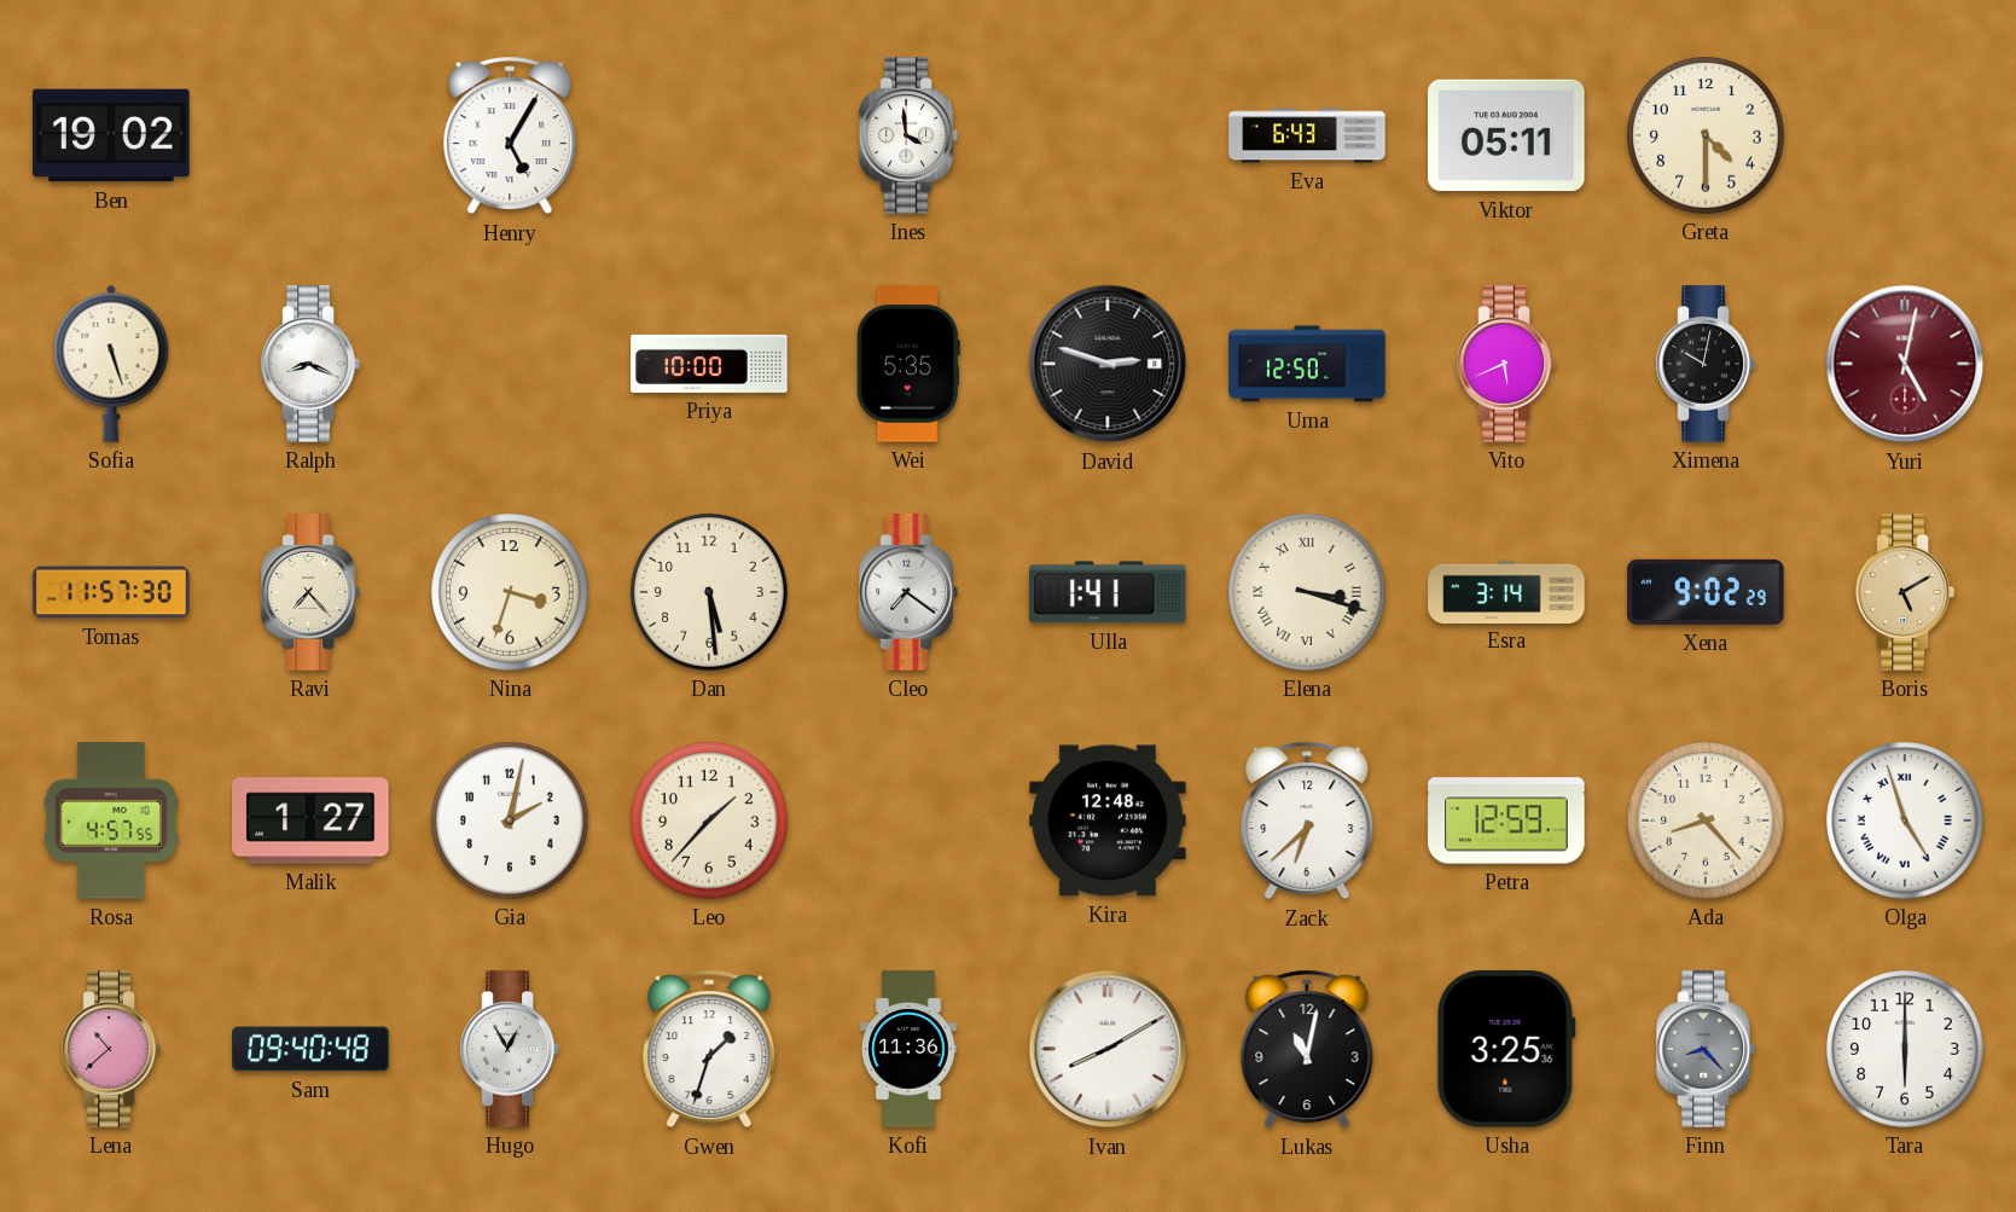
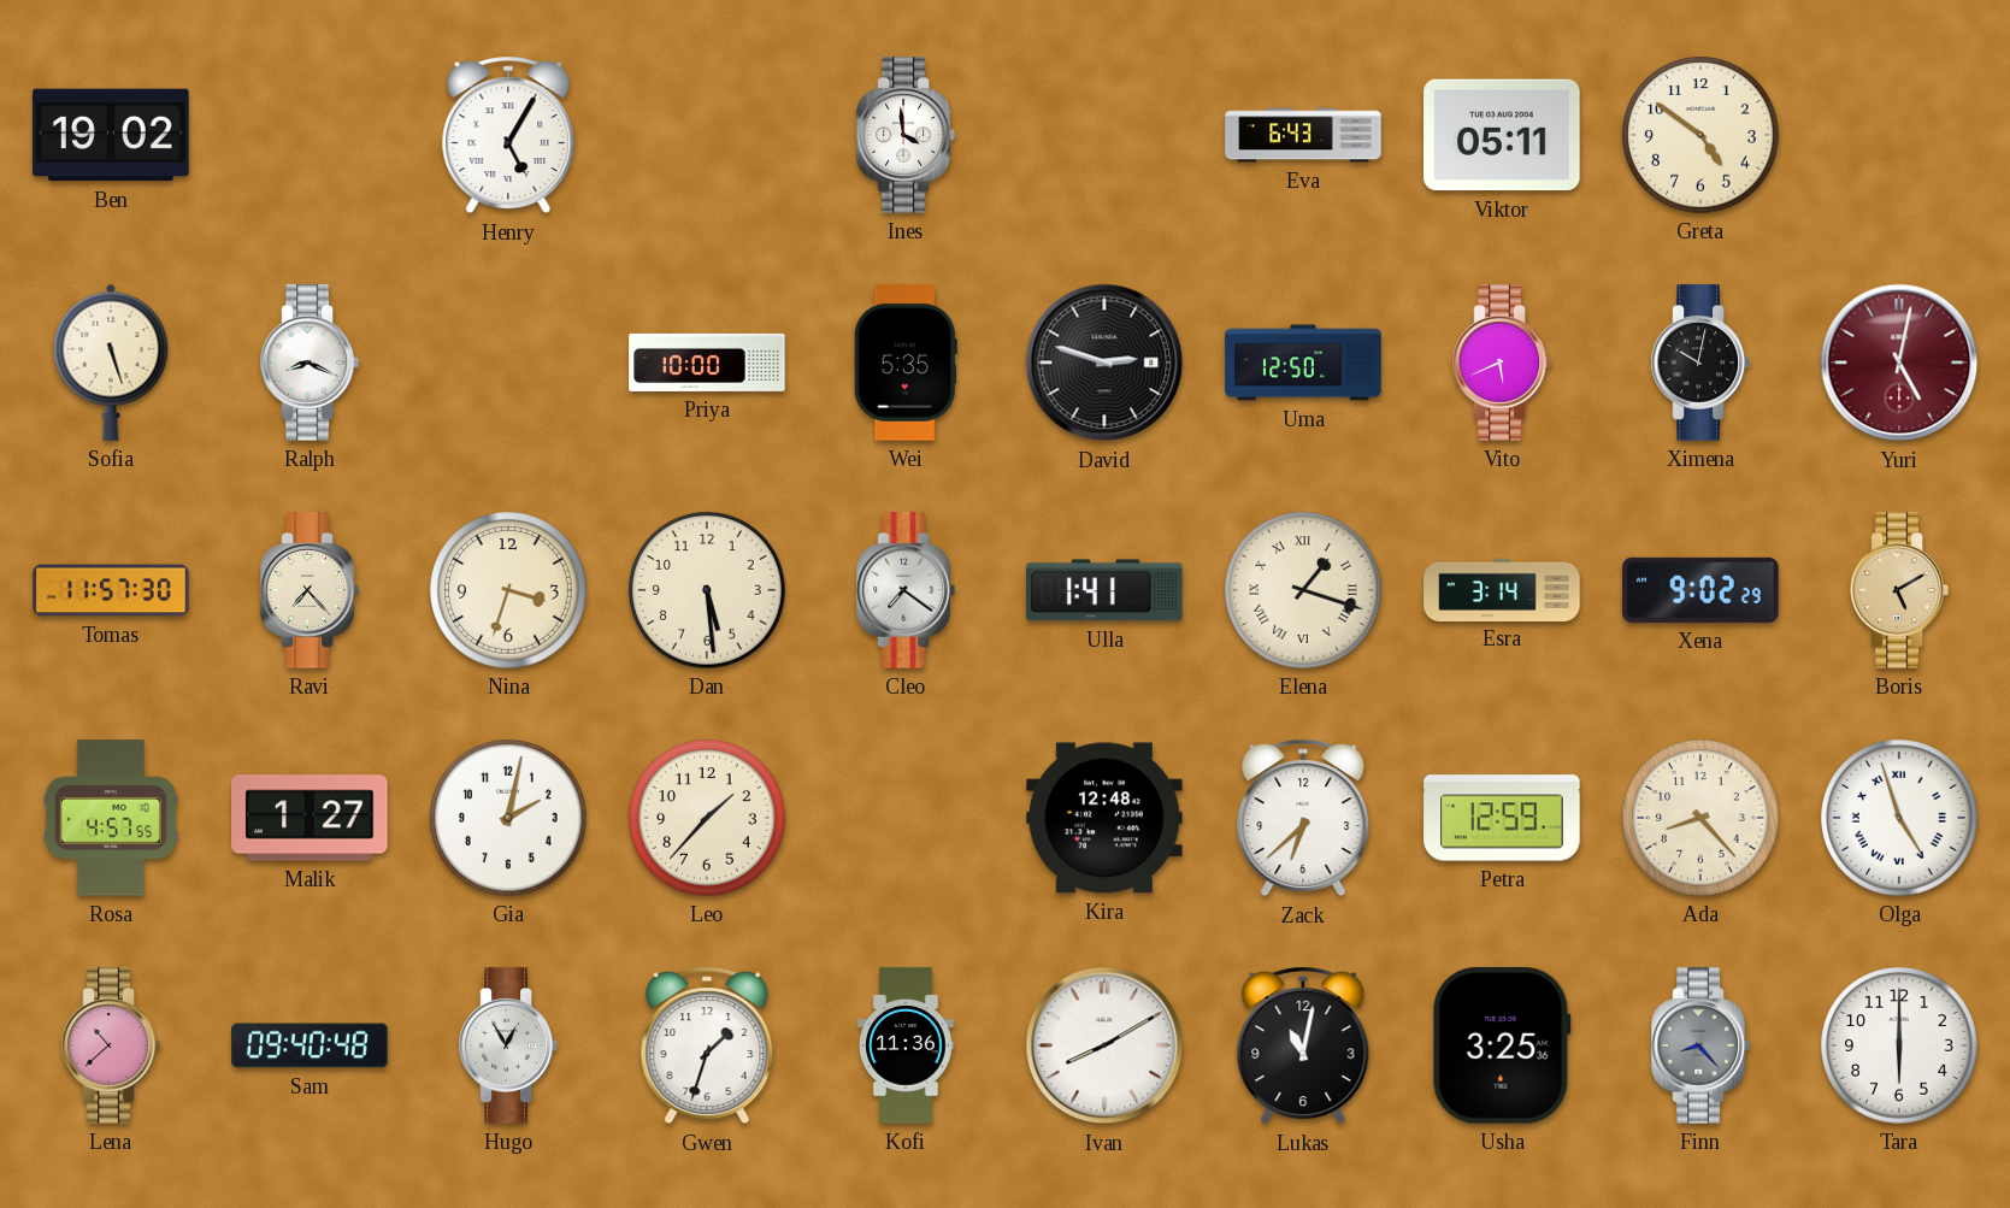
Greta: 4:30 -> 4:51
Elena: 3:18 -> 1:18
